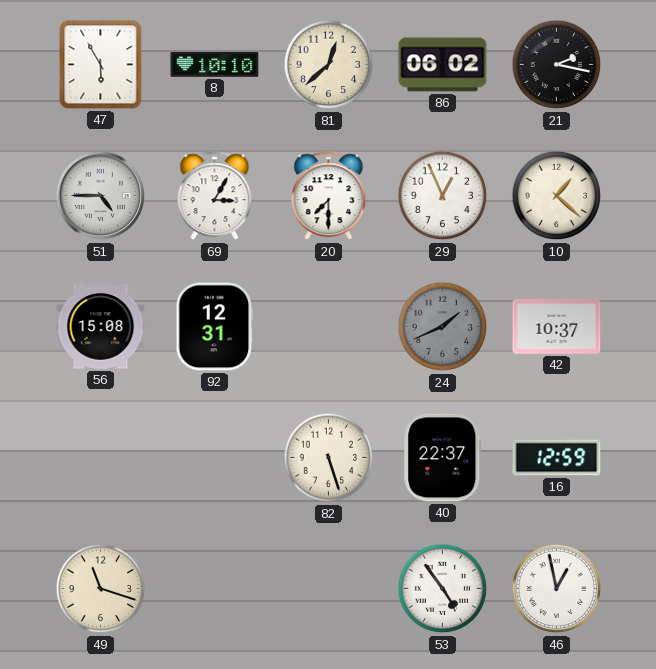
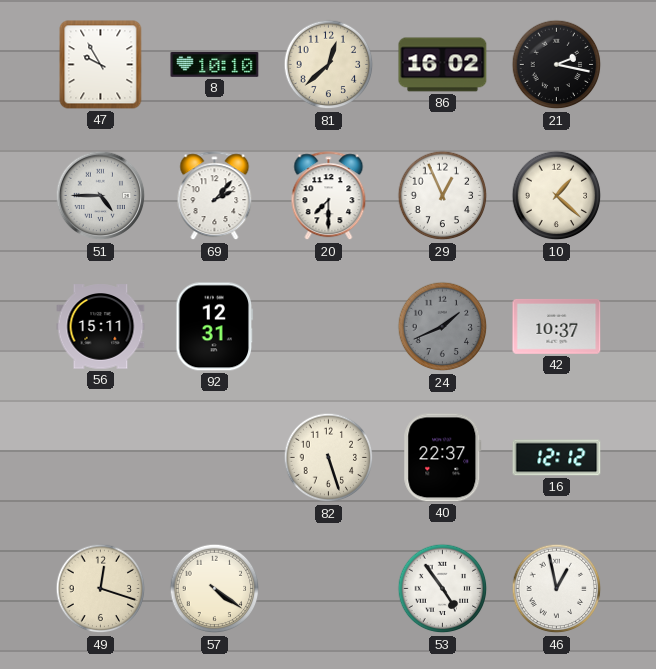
47: 5:55 -> 9:55
86: 06:02 -> 16:02
69: 3:05 -> 2:07
56: 15:08 -> 15:11
16: 12:59 -> 12:12
49: 11:18 -> 12:18
57: none -> 4:21
